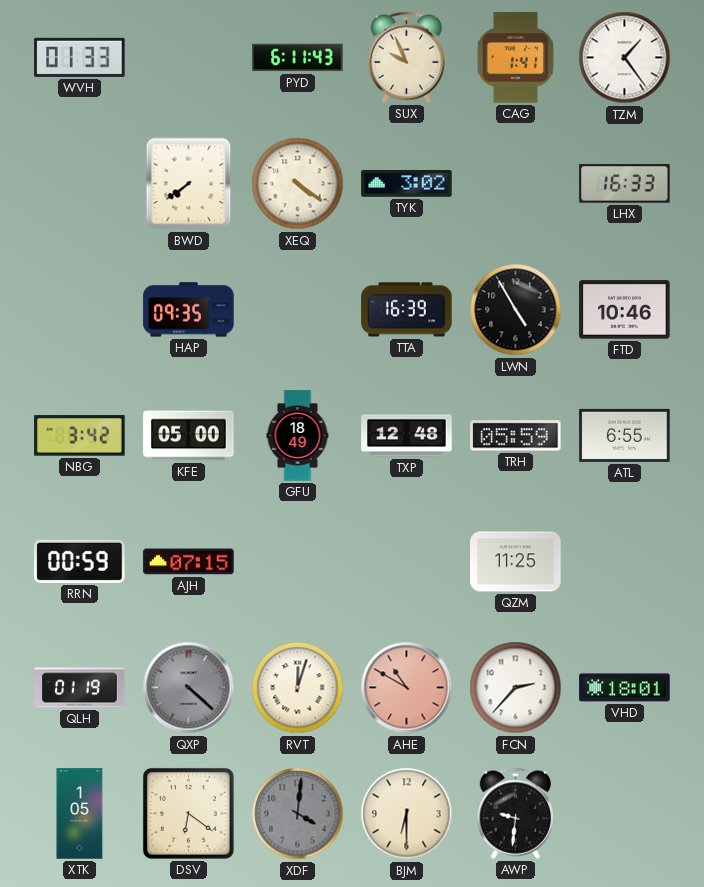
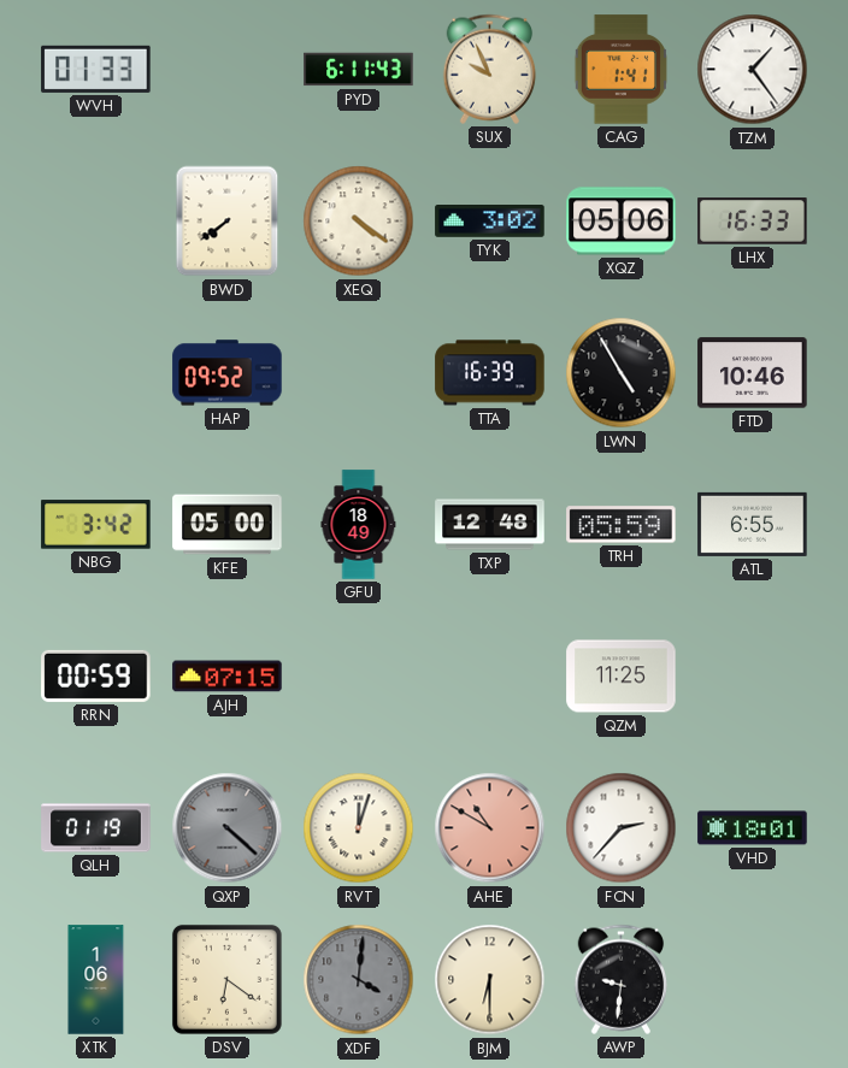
XQZ: none -> 05:06
HAP: 09:35 -> 09:52
XTK: 1:05 -> 1:06
